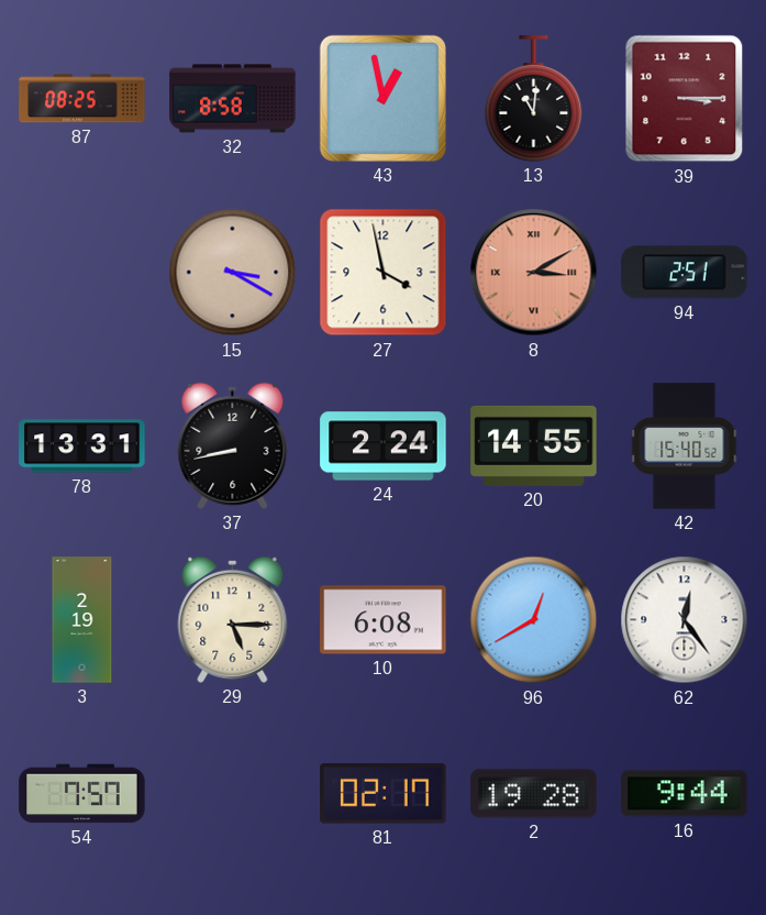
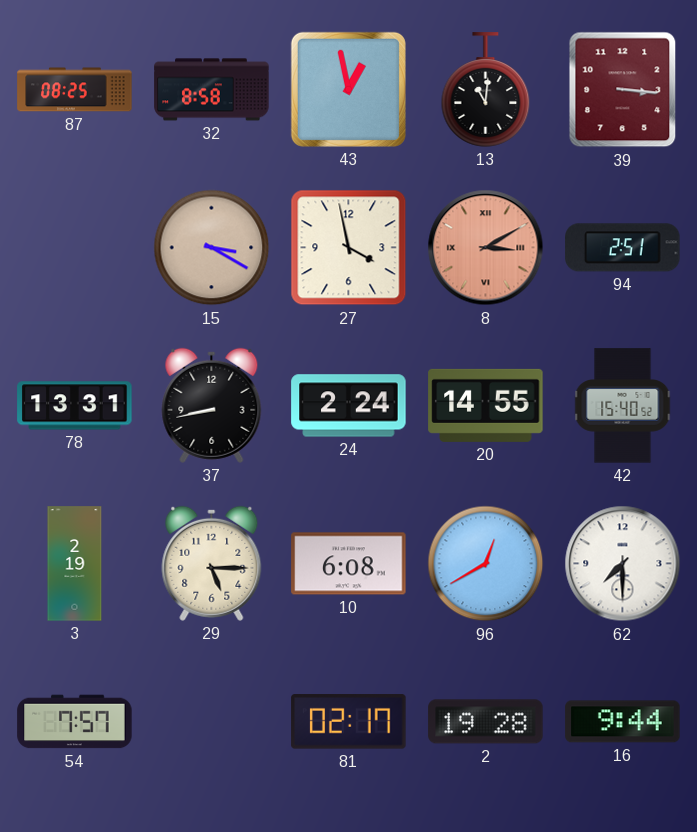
39: 3:15 -> 3:16
62: 12:24 -> 7:30
